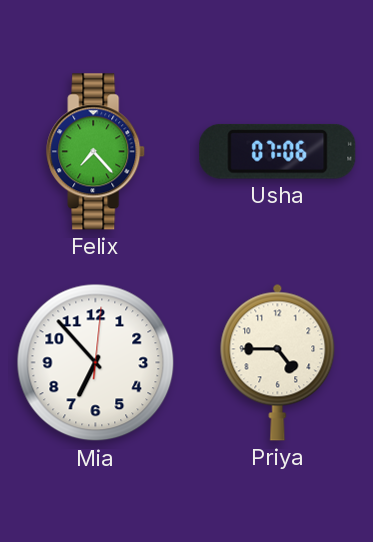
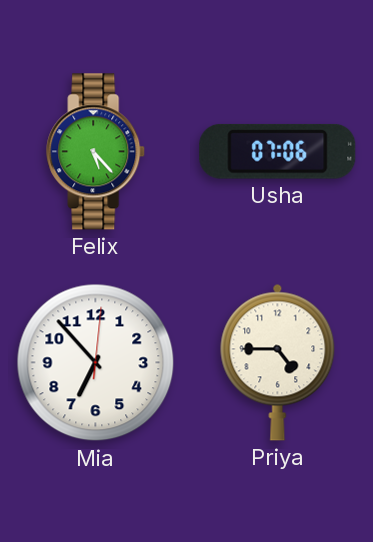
Felix: 7:23 -> 5:23
